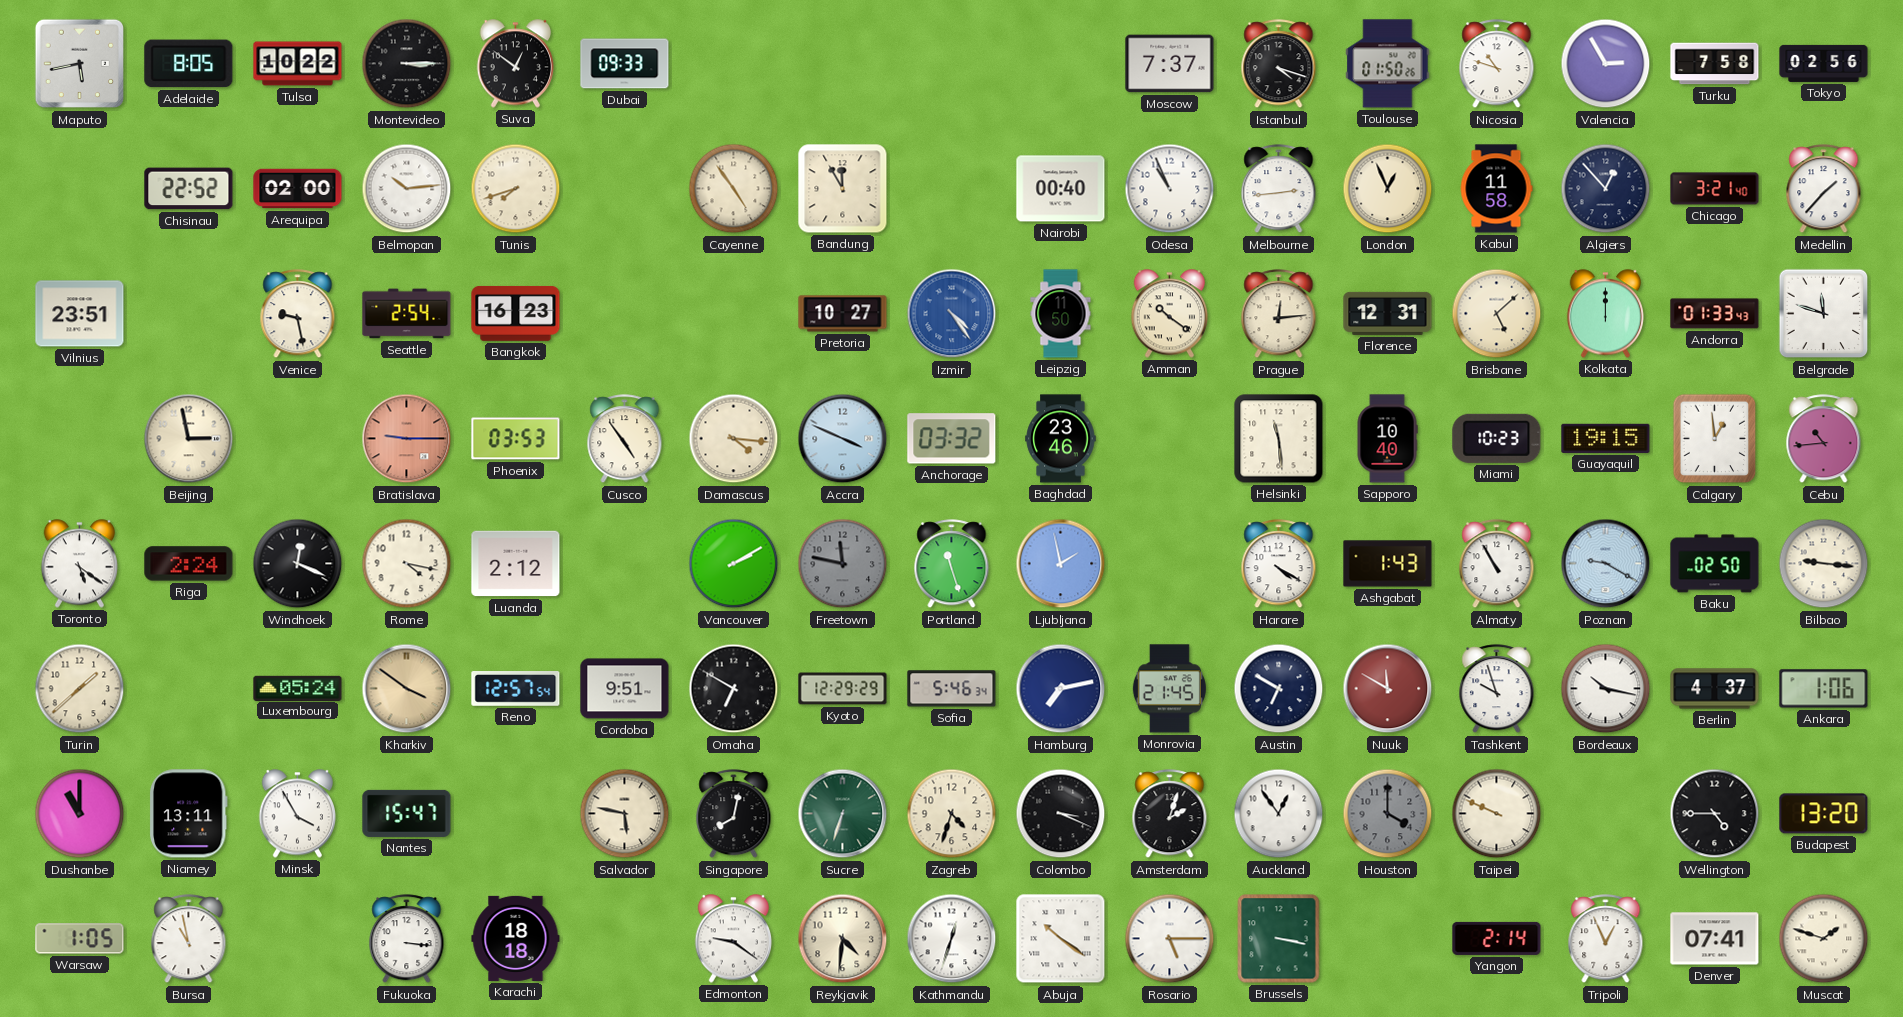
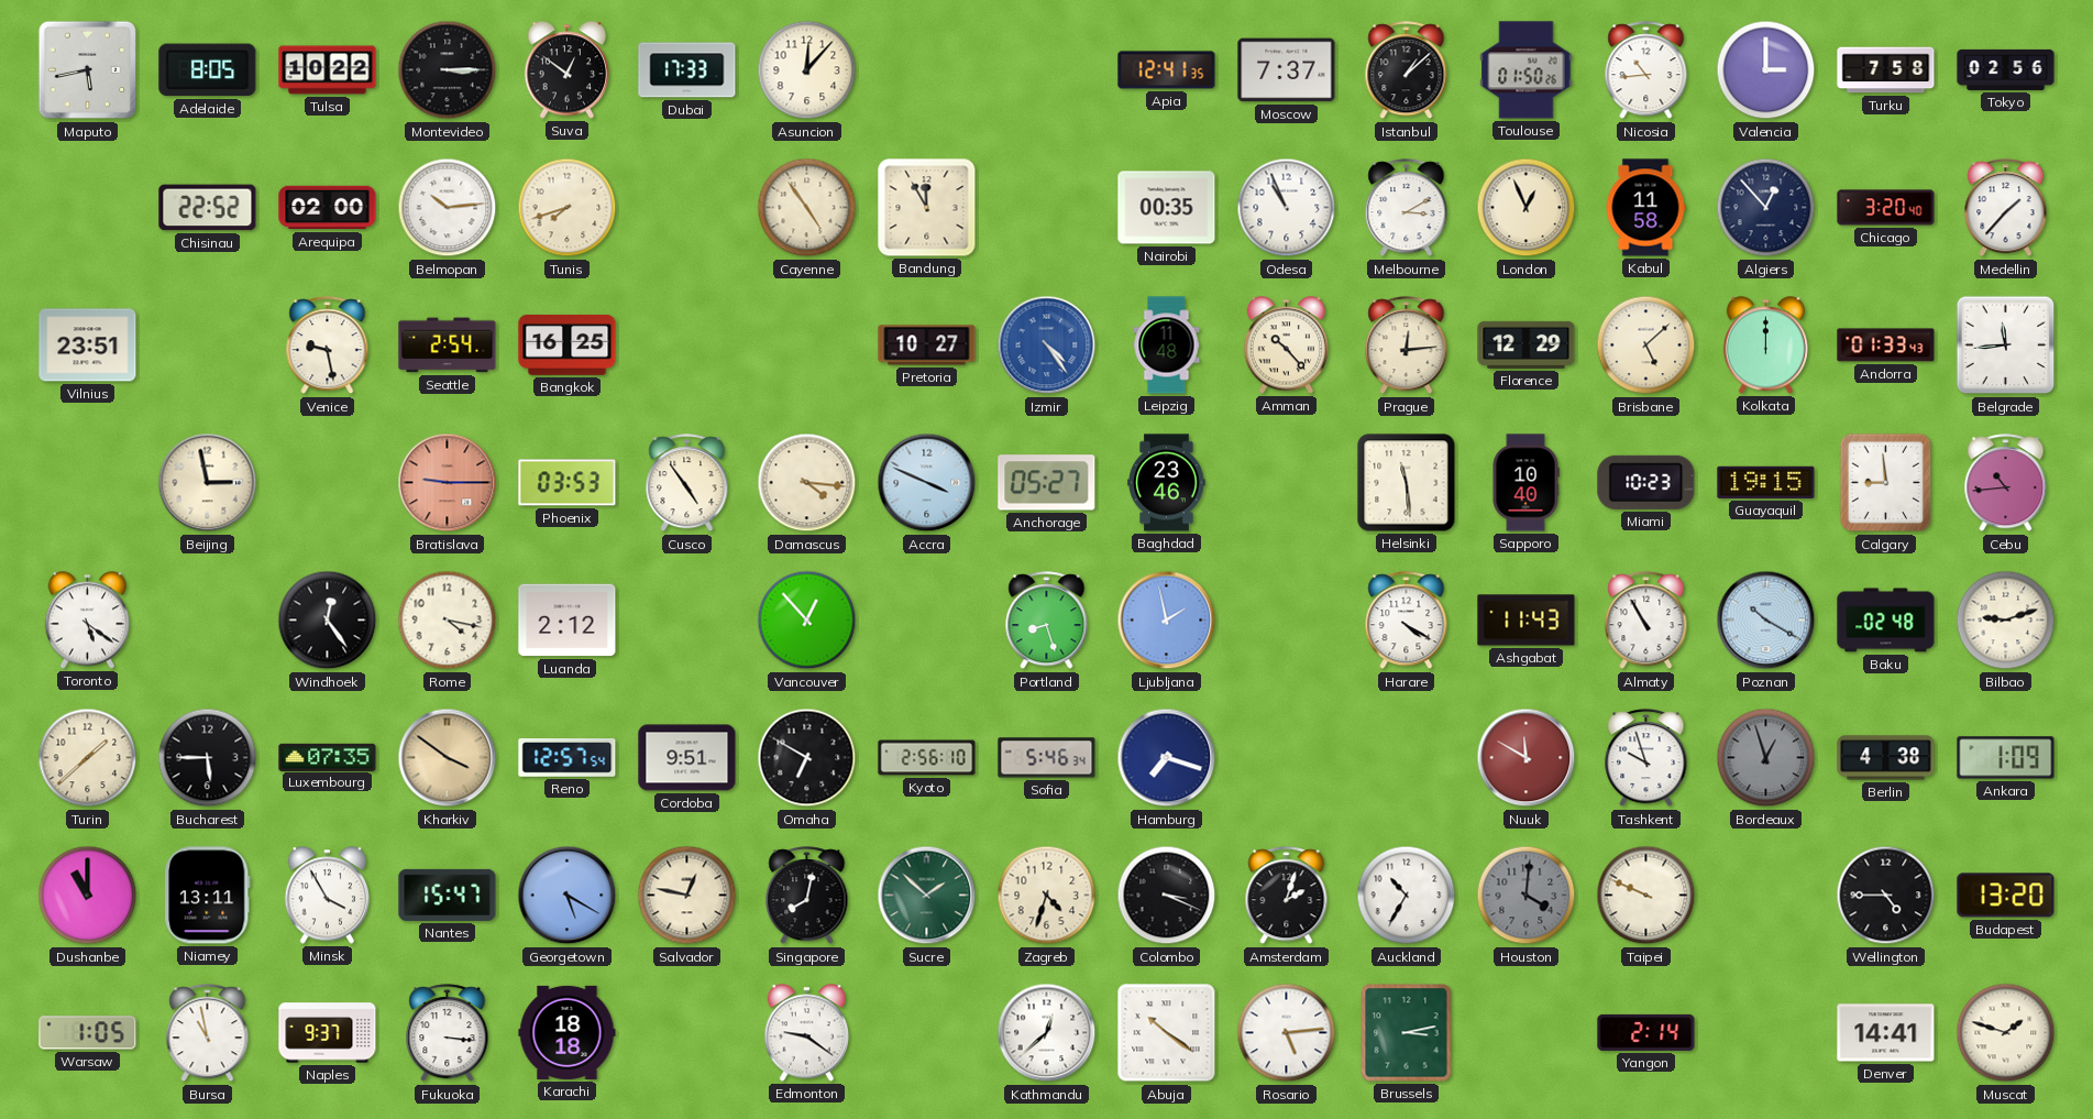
Dubai: 09:33 -> 17:33
Asuncion: none -> 12:07
Apia: none -> 12:41
Istanbul: 4:18 -> 1:08
Nicosia: 10:48 -> 10:44
Valencia: 2:55 -> 3:00
Nairobi: 00:40 -> 00:35
Melbourne: 2:44 -> 3:10
Chicago: 3:21 -> 3:20
Bangkok: 16:23 -> 16:25
Leipzig: 11:50 -> 11:48
Amman: 10:21 -> 10:23
Florence: 12:31 -> 12:29
Belgrade: 11:48 -> 11:44
Anchorage: 03:32 -> 05:27
Calgary: 12:59 -> 8:59
Riga: 2:24 -> none
Windhoek: 12:19 -> 12:24
Vancouver: 2:10 -> 12:53
Freetown: 11:47 -> none
Portland: 11:27 -> 8:27
Ashgabat: 1:43 -> 11:43
Poznan: 9:20 -> 10:20
Baku: 02:50 -> 02:48
Bilbao: 9:16 -> 9:12
Bucharest: none -> 5:45
Luxembourg: 05:24 -> 07:35
Kyoto: 12:29 -> 2:56
Hamburg: 7:13 -> 7:18
Monrovia: 21:45 -> none
Austin: 6:50 -> none
Bordeaux: 10:17 -> 12:57
Bordeaux dial: white -> grey
Berlin: 4:37 -> 4:38
Ankara: 1:06 -> 1:09
Georgetown: none -> 5:20
Salvador: 5:47 -> 12:47
Sucre: 6:33 -> 1:52
Auckland: 12:54 -> 10:35
Houston: 4:00 -> 4:01
Naples: none -> 9:37
Reykjavik: 4:31 -> none
Kathmandu: 12:33 -> 12:38
Rosario: 5:15 -> 5:14
Brussels: 3:17 -> 3:13
Tripoli: 12:56 -> none
Denver: 07:41 -> 14:41
